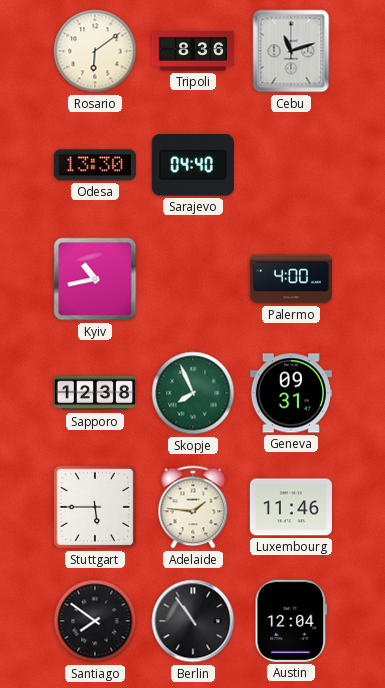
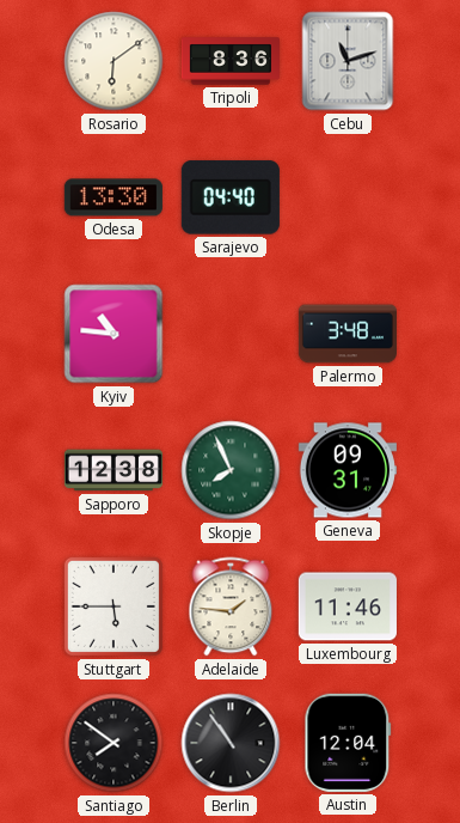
Kyiv: 10:43 -> 10:46
Palermo: 4:00 -> 3:48
